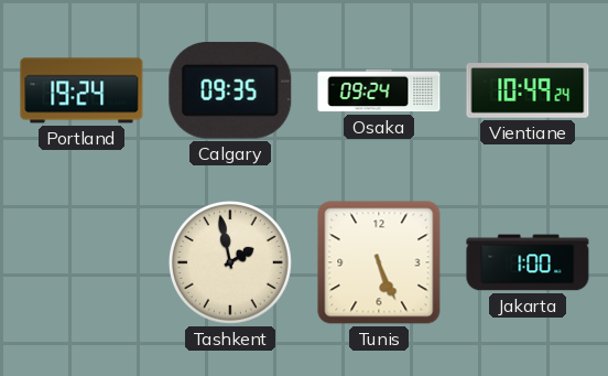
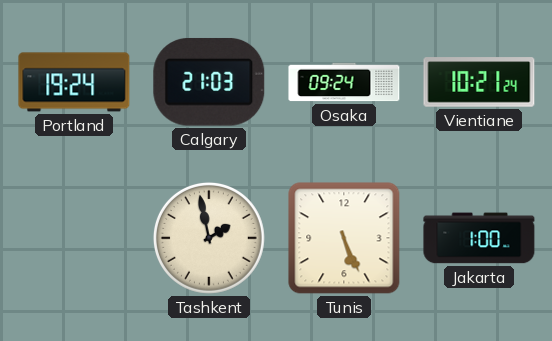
Calgary: 09:35 -> 21:03
Vientiane: 10:49 -> 10:21
